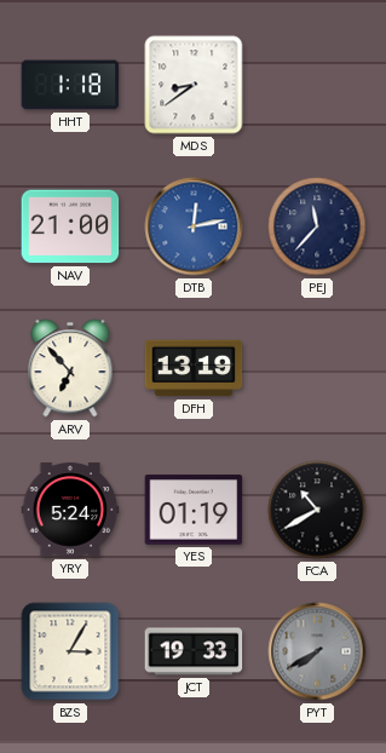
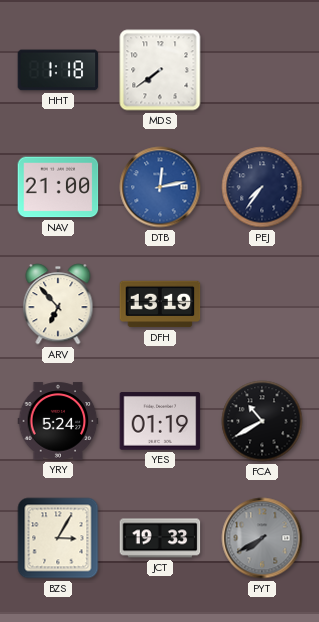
MDS: 8:39 -> 7:39
PEJ: 11:37 -> 7:36
